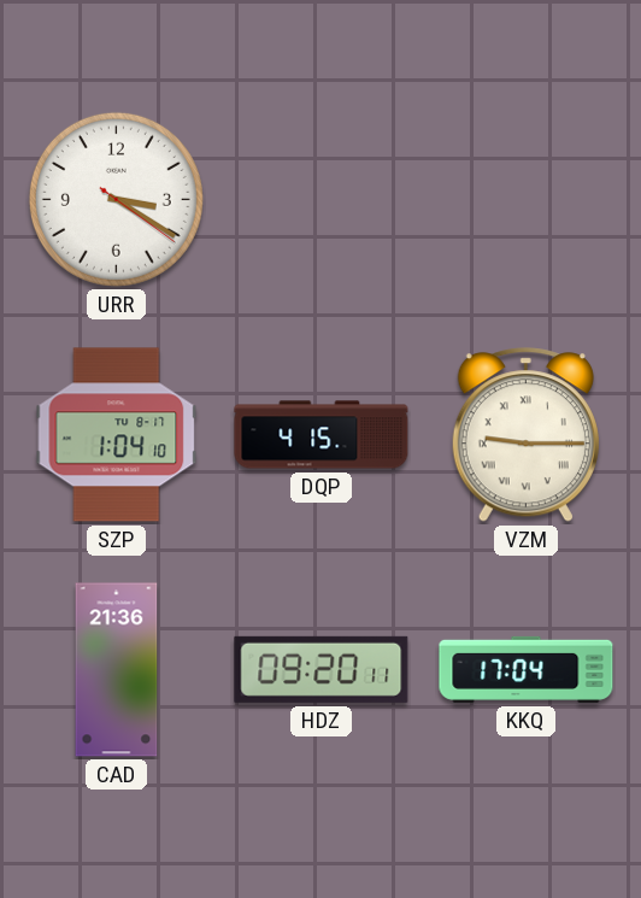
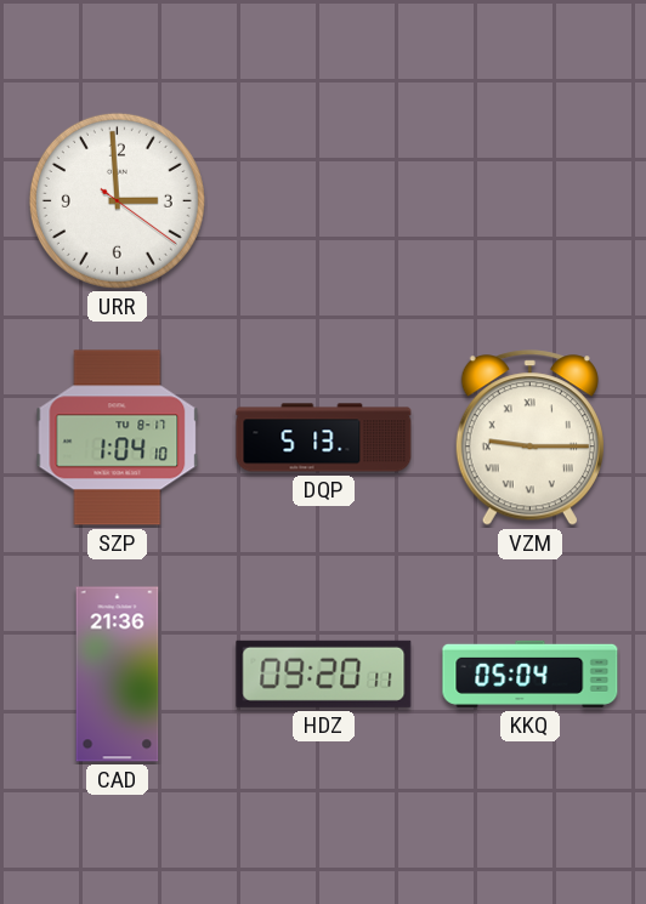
URR: 3:20 -> 2:59
DQP: 4:15 -> 5:13
KKQ: 17:04 -> 05:04
